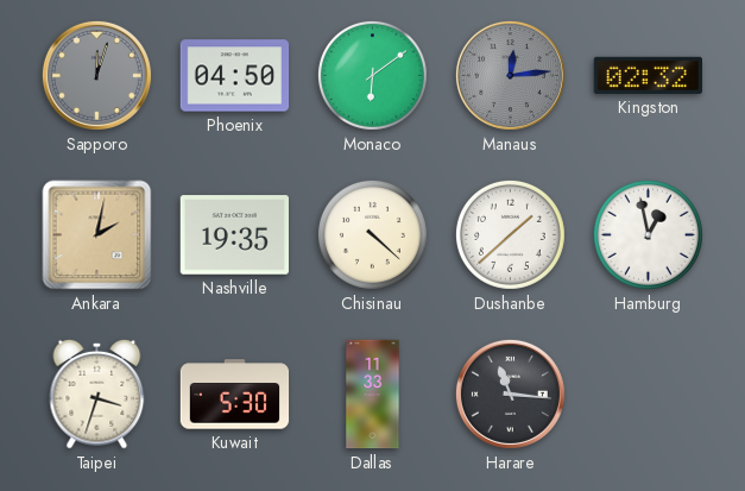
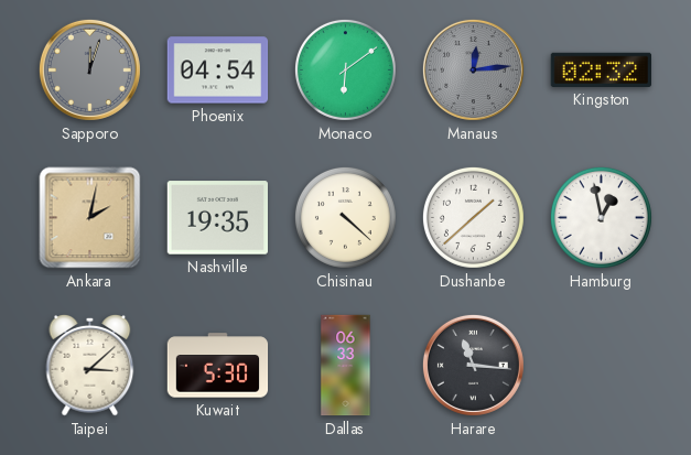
Phoenix: 04:50 -> 04:54
Taipei: 3:33 -> 3:08
Dallas: 11:33 -> 06:33
